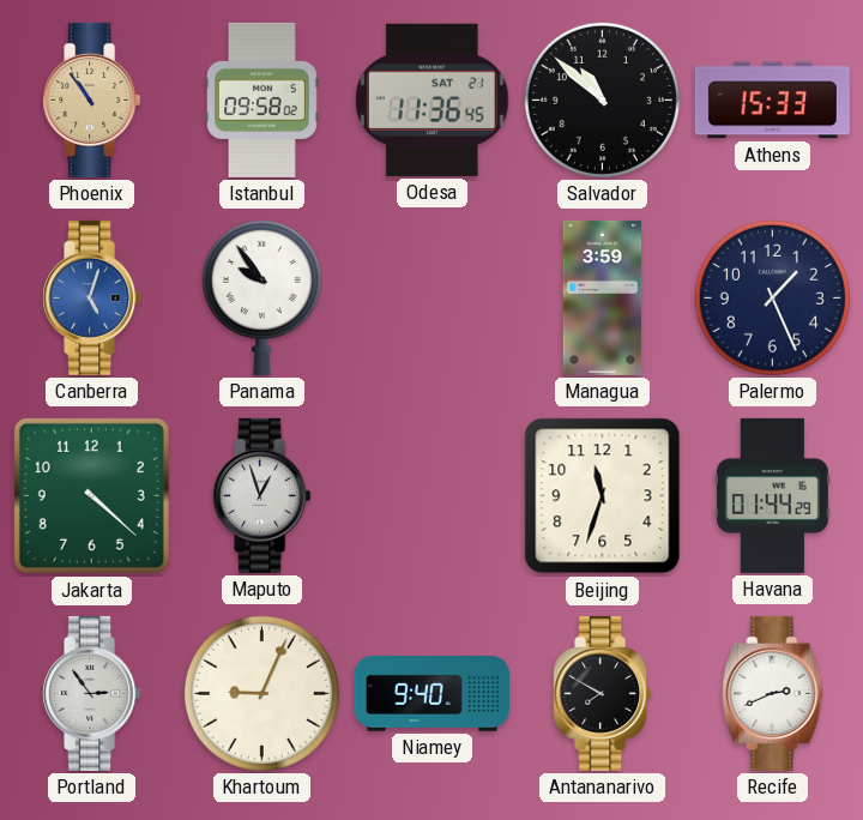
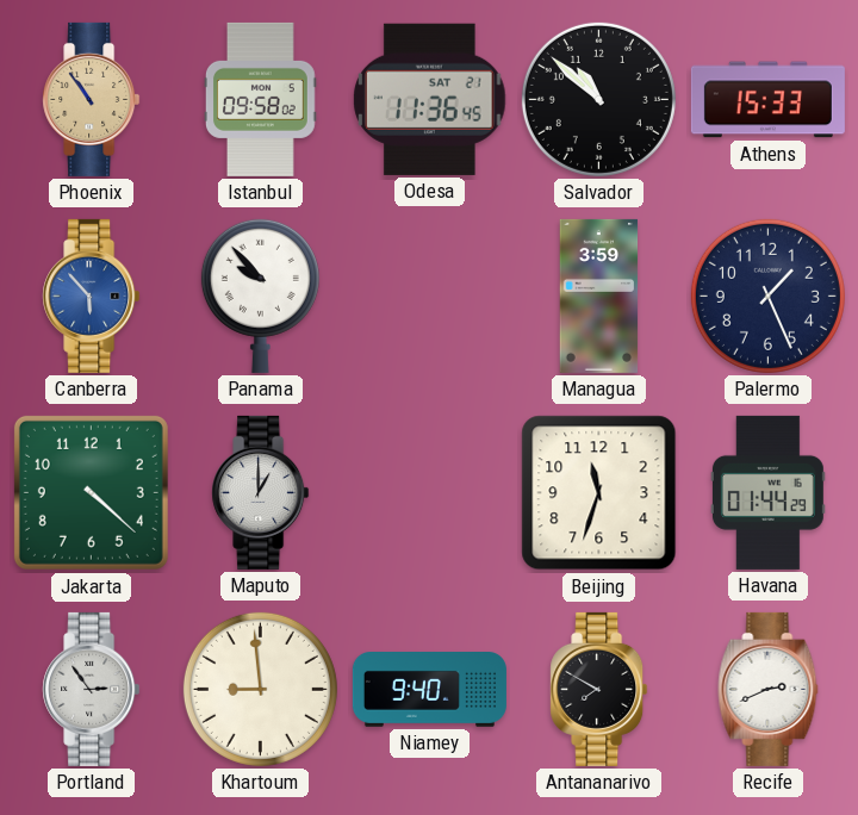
Canberra: 5:03 -> 5:53
Panama: 9:54 -> 9:53
Maputo: 12:57 -> 1:00
Khartoum: 9:04 -> 8:59
